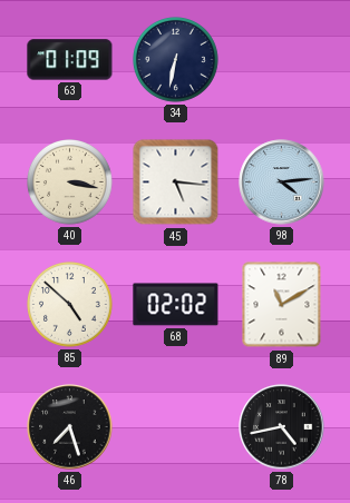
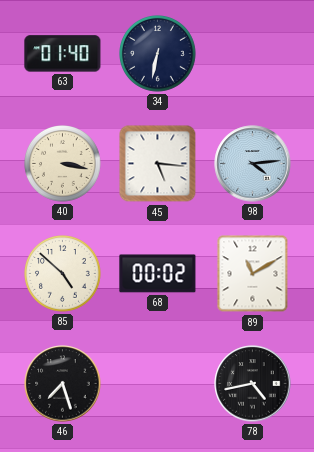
63: 01:09 -> 01:40
68: 02:02 -> 00:02
